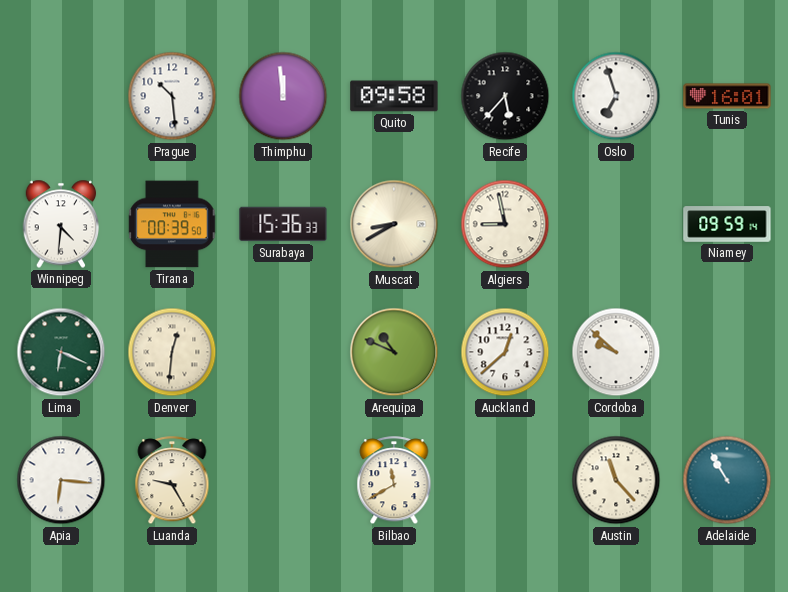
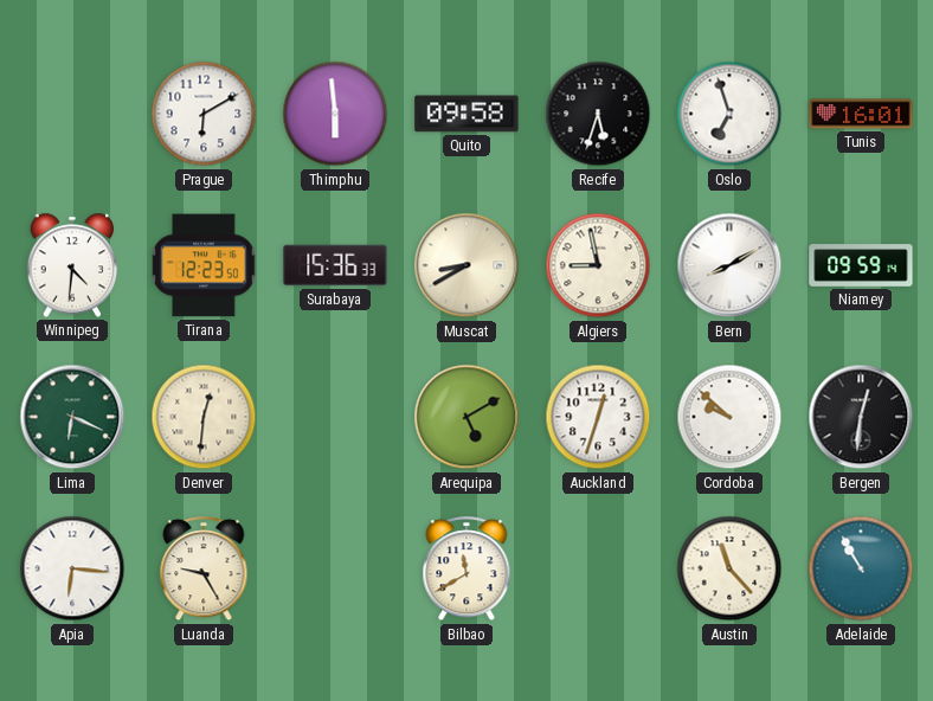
Prague: 10:29 -> 6:10
Thimphu: 11:59 -> 5:59
Recife: 5:37 -> 5:33
Tirana: 00:39 -> 12:23
Bern: none -> 8:10
Arequipa: 10:49 -> 5:10
Auckland: 12:38 -> 12:33
Bergen: none -> 12:31
